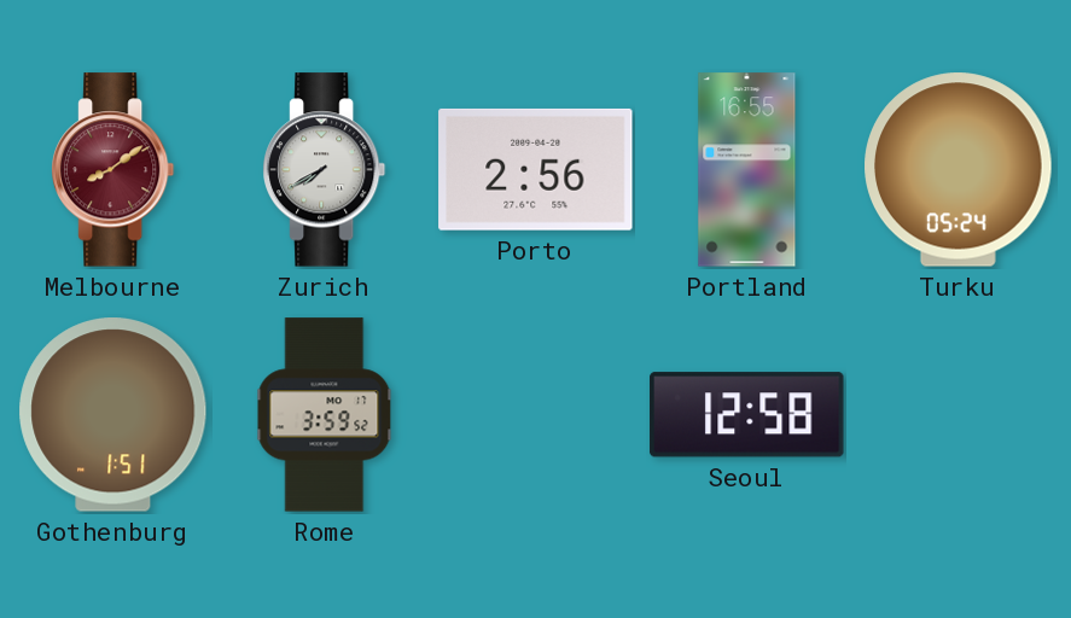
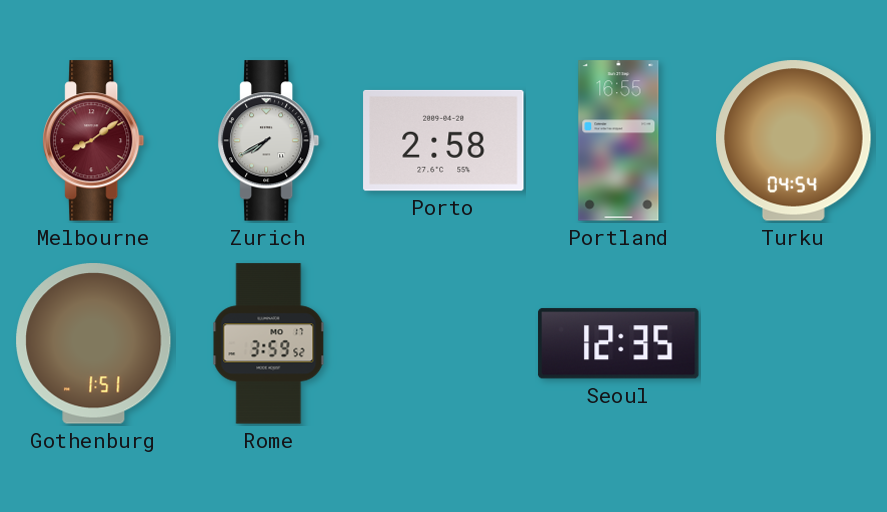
Porto: 2:56 -> 2:58
Turku: 05:24 -> 04:54
Seoul: 12:58 -> 12:35
